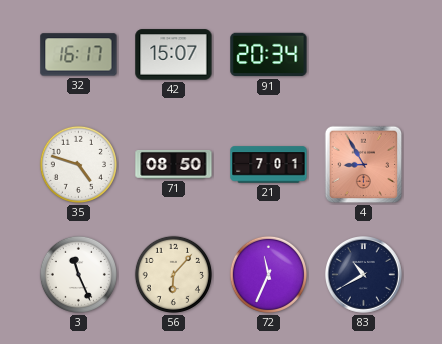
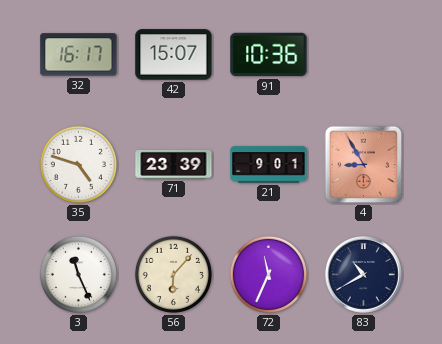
91: 20:34 -> 10:36
71: 08:50 -> 23:39
21: 7:01 -> 9:01
